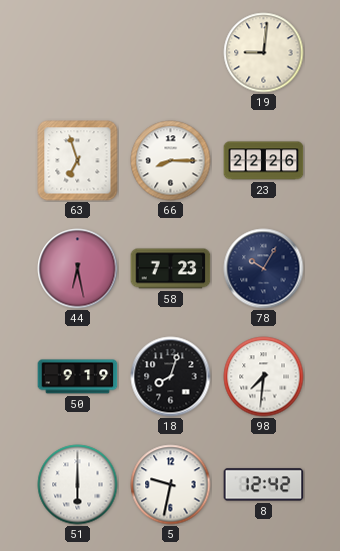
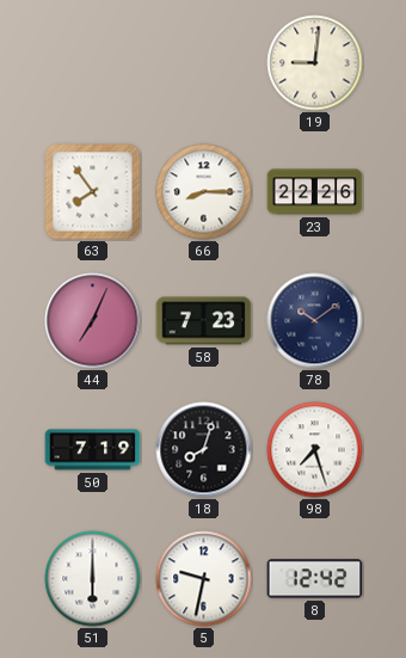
63: 6:57 -> 7:54
44: 6:28 -> 7:04
78: 10:05 -> 10:09
50: 9:19 -> 7:19
98: 7:31 -> 7:27
